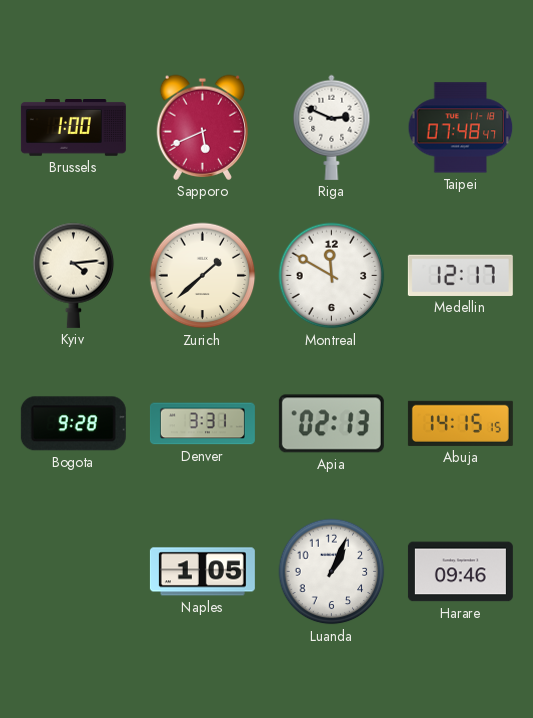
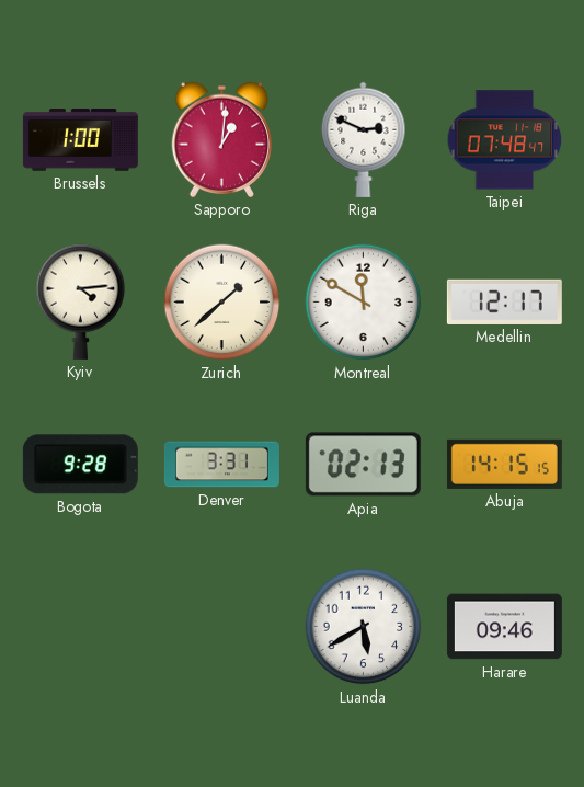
Sapporo: 5:41 -> 1:01
Naples: 1:05 -> none
Luanda: 1:04 -> 5:40
